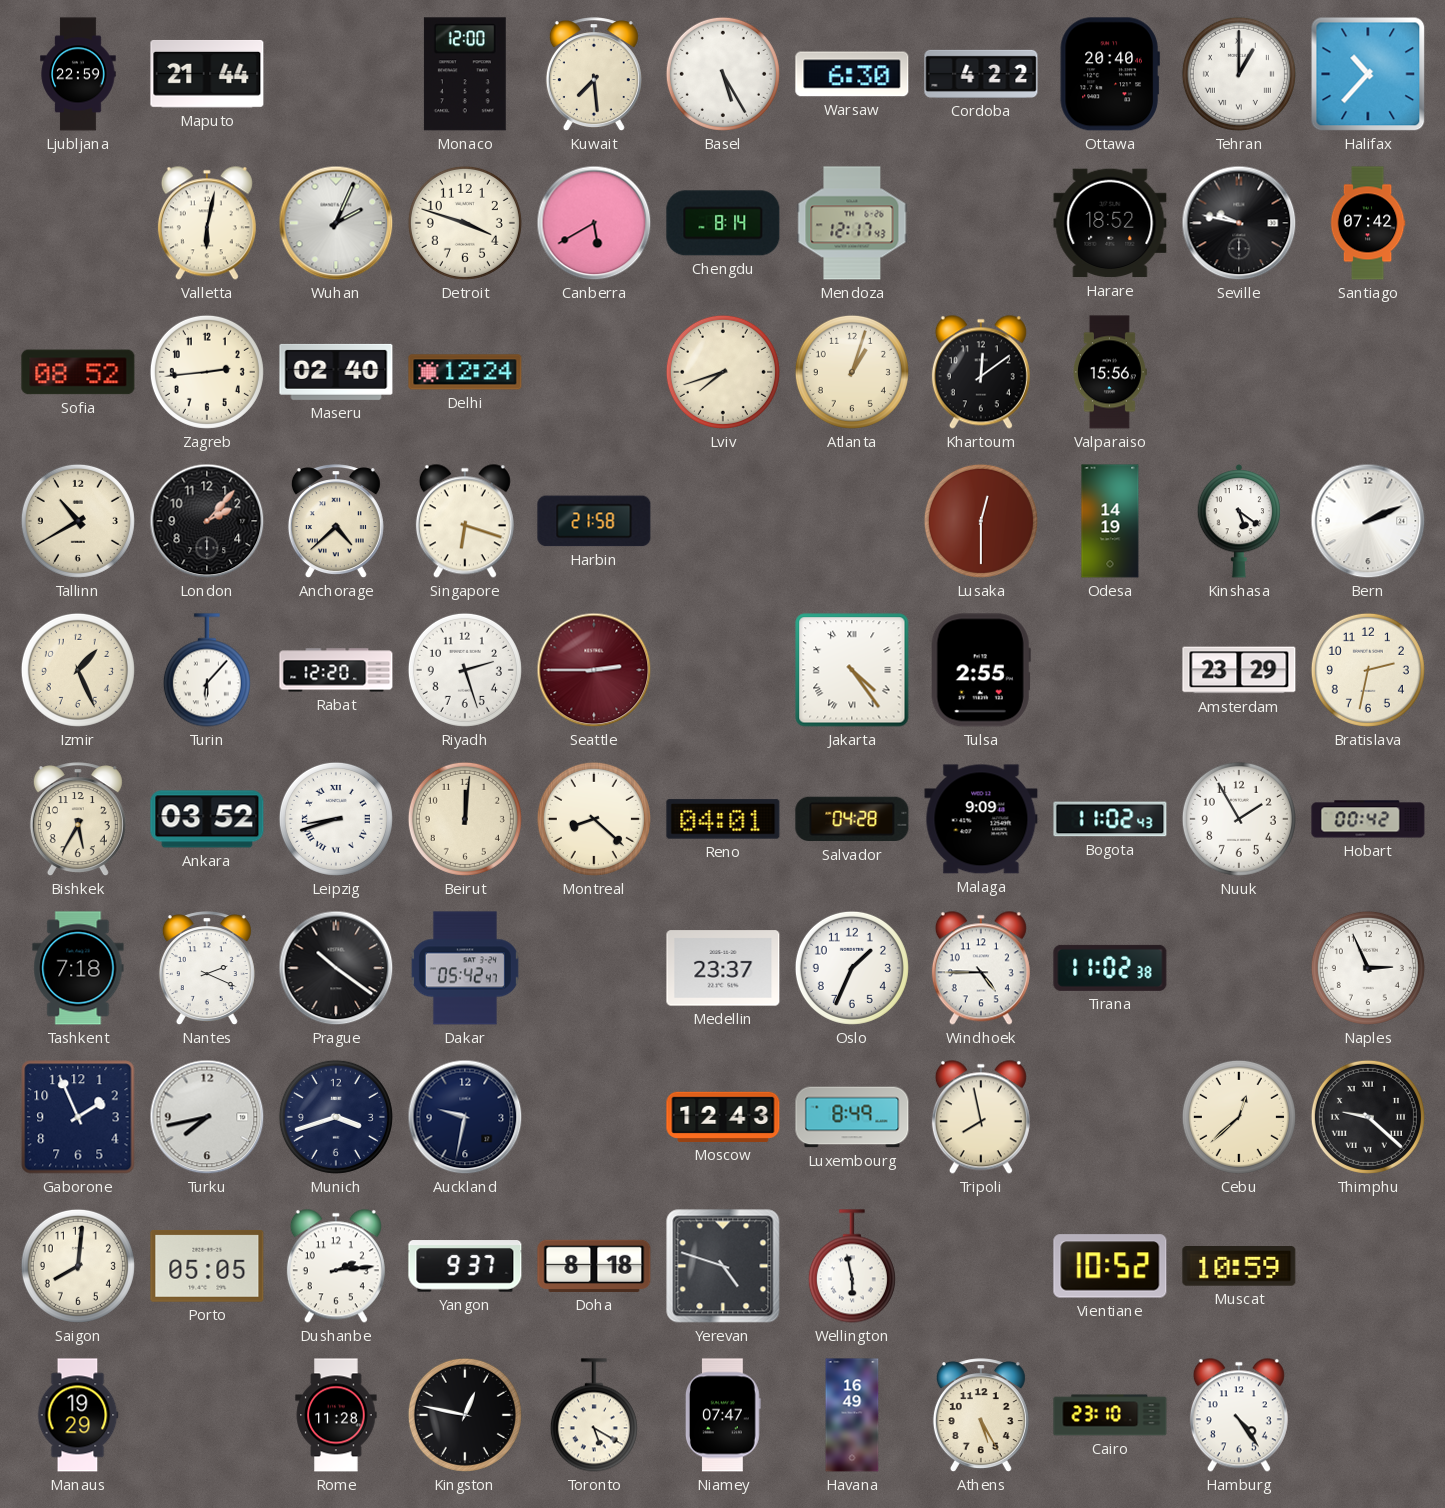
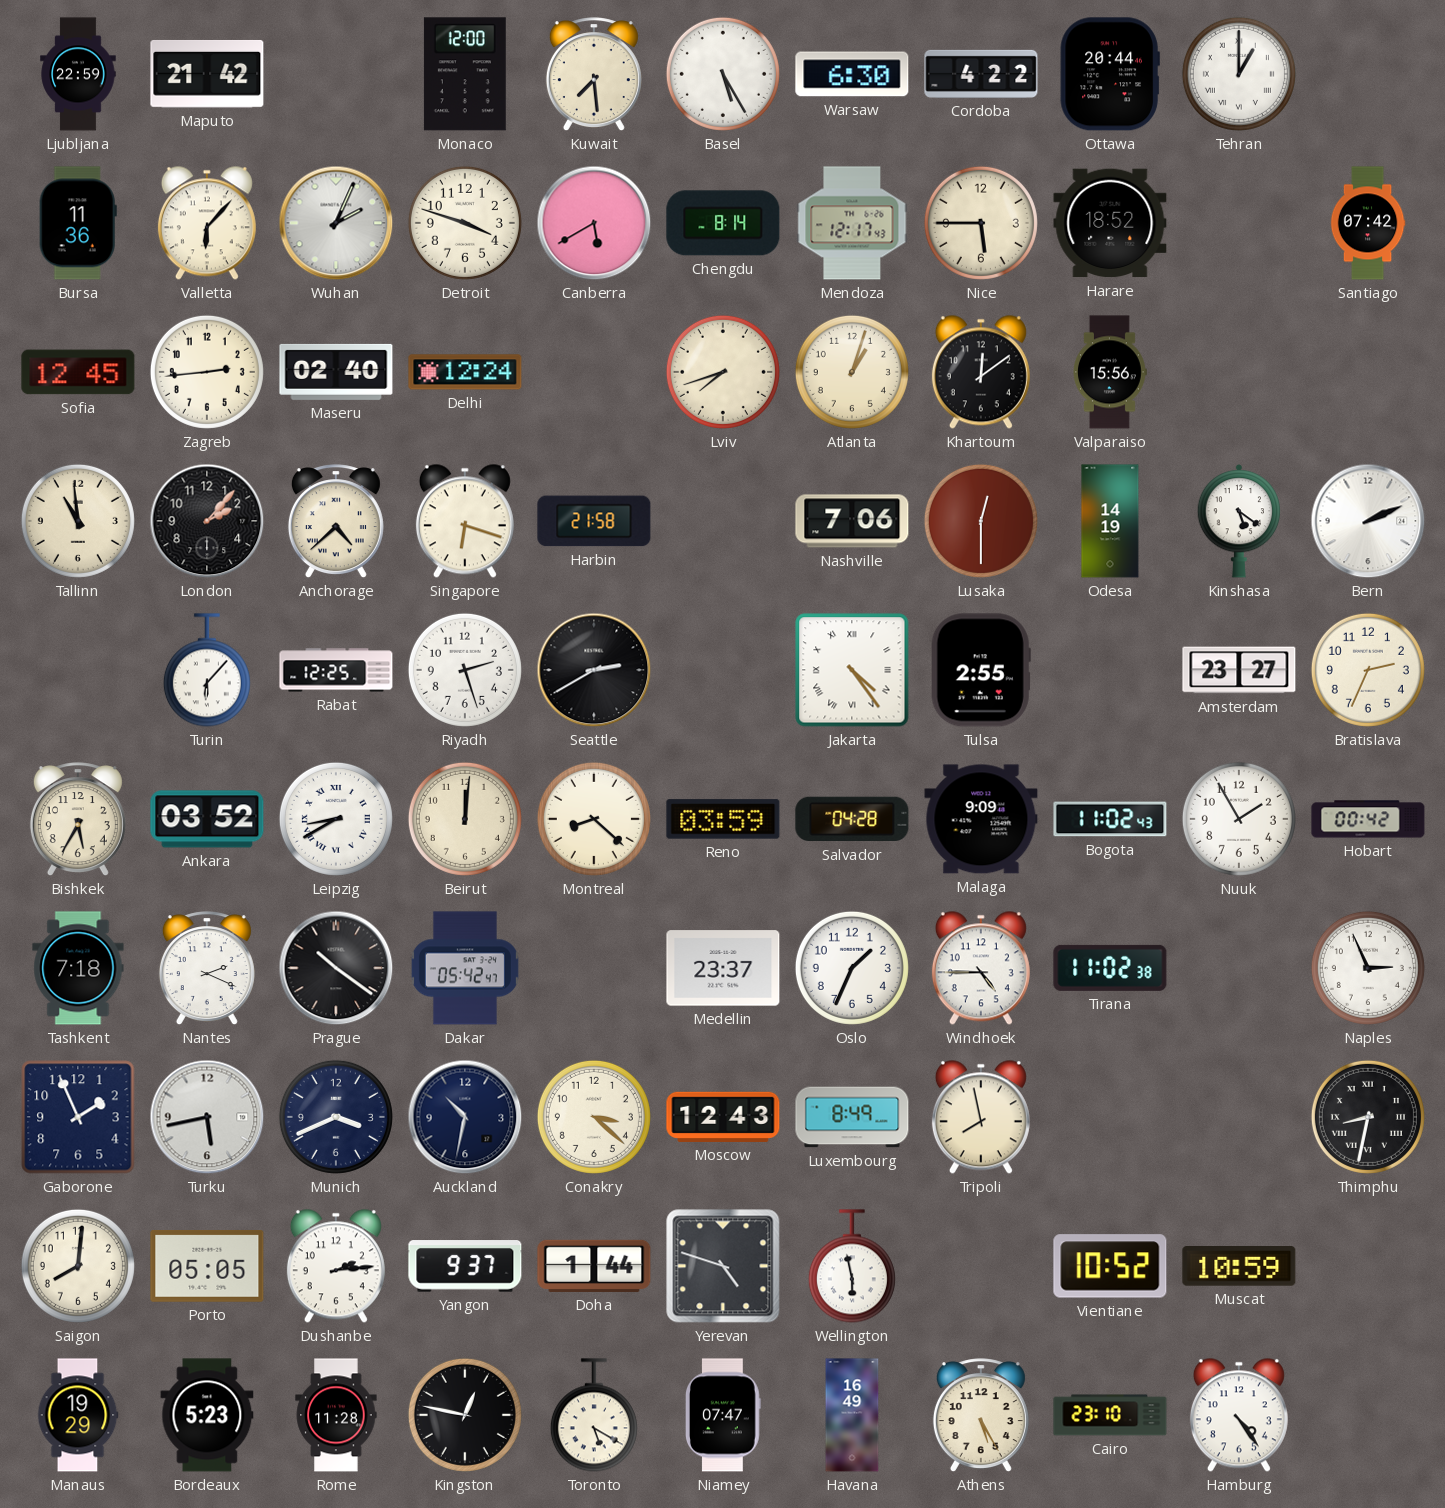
Maputo: 21:44 -> 21:42
Ottawa: 20:40 -> 20:44
Halifax: 10:37 -> none
Bursa: none -> 11:36
Valletta: 6:02 -> 6:07
Nice: none -> 5:45
Seville: 9:47 -> none
Sofia: 08:52 -> 12:45
Tallinn: 10:40 -> 10:59
Nashville: none -> 7:06
Izmir: 1:26 -> none
Rabat: 12:20 -> 12:25
Seattle: 2:45 -> 2:40
Seattle dial: burgundy -> black
Amsterdam: 23:29 -> 23:27
Bratislava: 2:32 -> 2:34
Leipzig: 8:42 -> 8:40
Reno: 04:01 -> 03:59
Turku: 7:43 -> 5:43
Munich: 3:42 -> 3:41
Auckland: 9:32 -> 10:32
Conakry: none -> 3:22
Cebu: 12:38 -> none
Thimphu: 9:22 -> 8:32
Doha: 8:18 -> 1:44
Bordeaux: none -> 5:23
